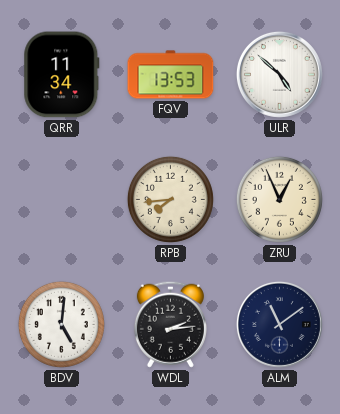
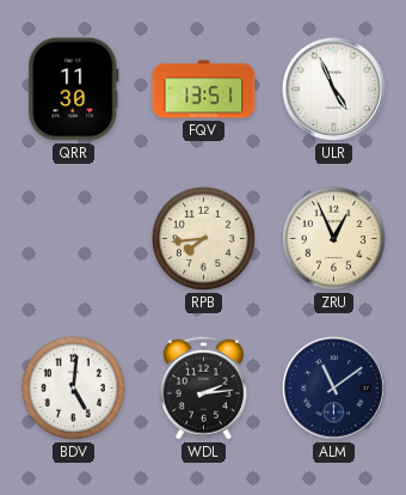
QRR: 11:34 -> 11:30
FQV: 13:53 -> 13:51
ULR: 4:52 -> 4:56
